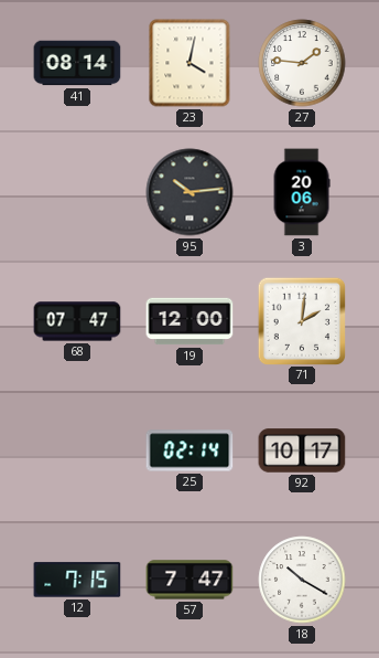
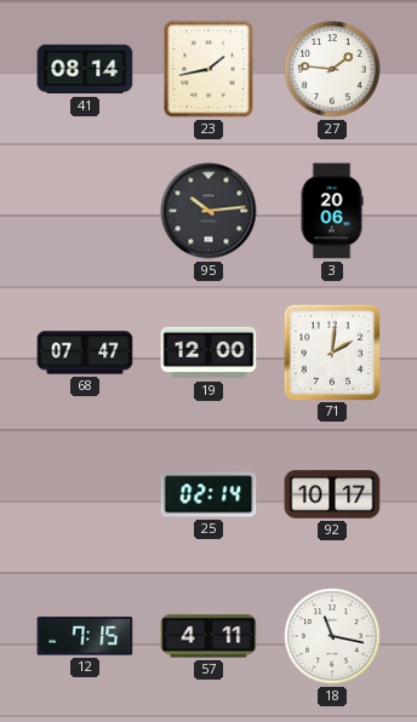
23: 4:02 -> 1:43
57: 7:47 -> 4:11
18: 10:20 -> 11:17
